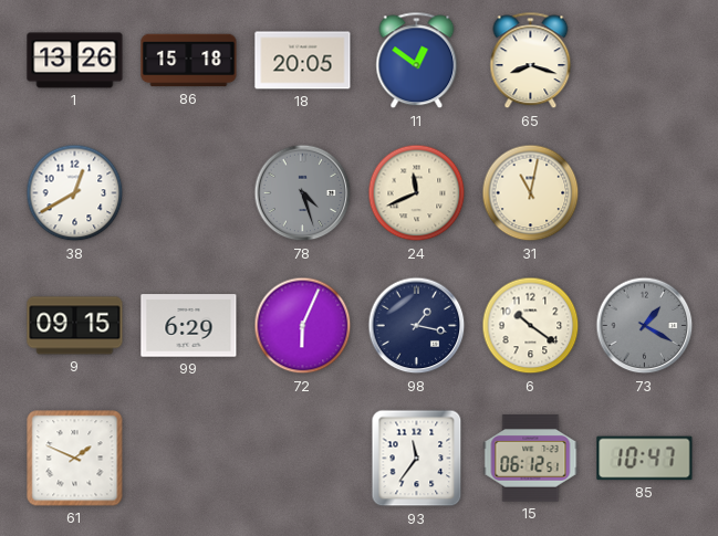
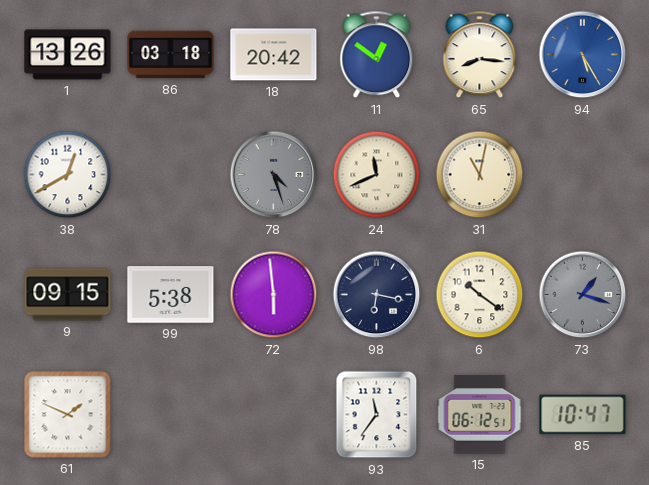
86: 15:18 -> 03:18
18: 20:05 -> 20:42
65: 8:18 -> 8:16
94: none -> 5:25
99: 6:29 -> 5:38
72: 6:04 -> 5:59
98: 1:17 -> 6:17
73: 1:20 -> 1:18
